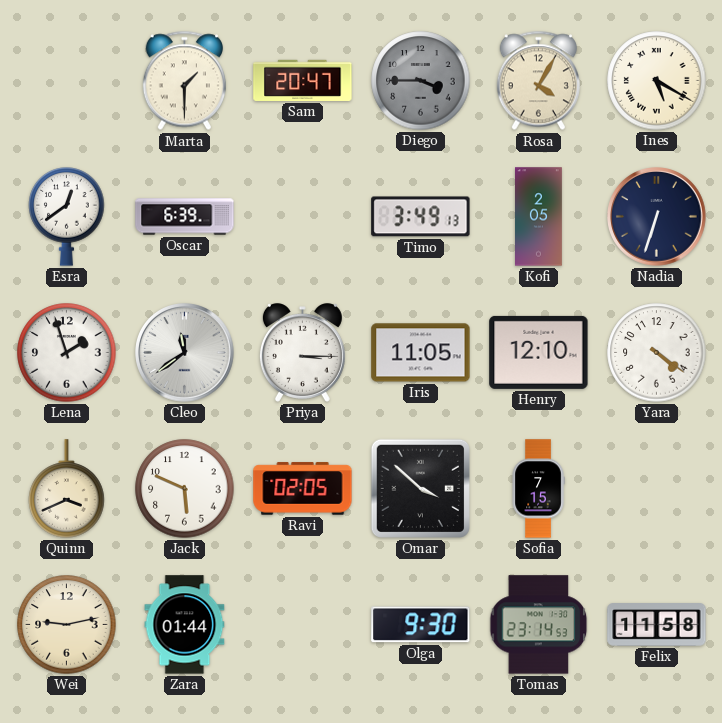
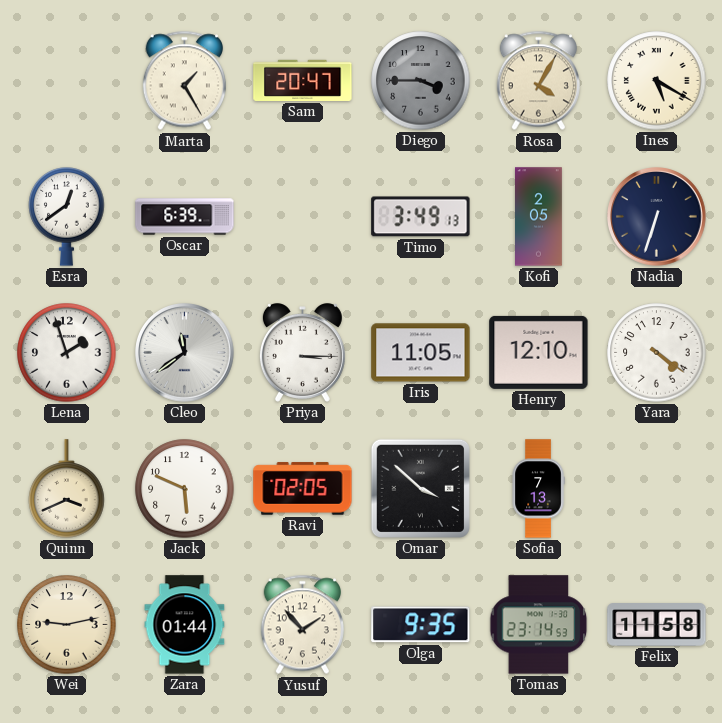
Marta: 1:30 -> 1:25
Sofia: 7:15 -> 7:13
Yusuf: none -> 1:53
Olga: 9:30 -> 9:35
